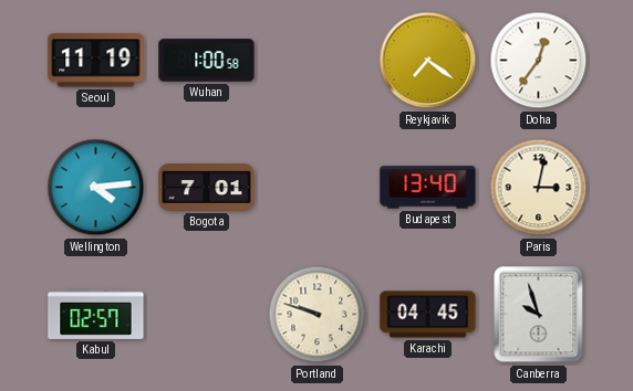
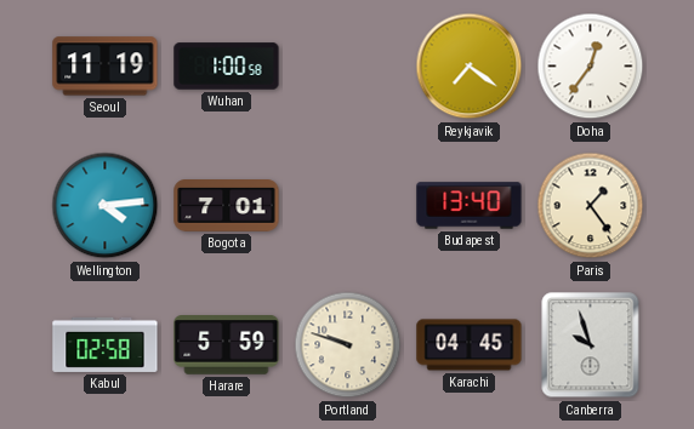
Paris: 3:02 -> 1:24
Kabul: 02:57 -> 02:58
Harare: none -> 5:59
